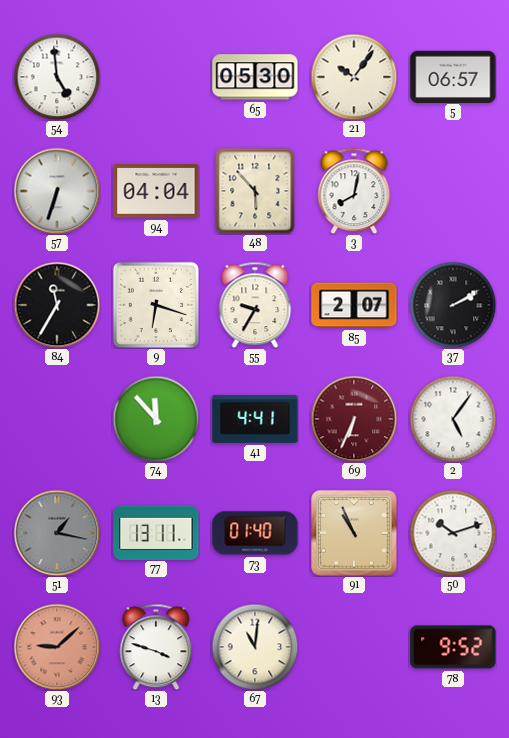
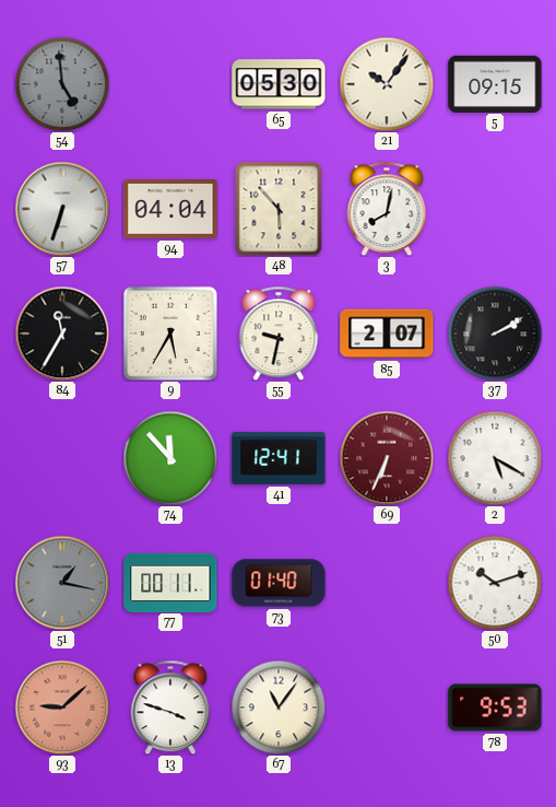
54 dial: white -> grey
5: 06:57 -> 09:15
9: 6:18 -> 5:35
55: 9:35 -> 9:32
41: 4:41 -> 12:41
2: 5:06 -> 5:20
77: 13:11 -> 00:11
91: 10:56 -> none
67: 11:01 -> 11:06
78: 9:52 -> 9:53
